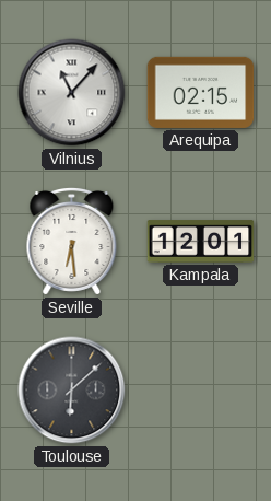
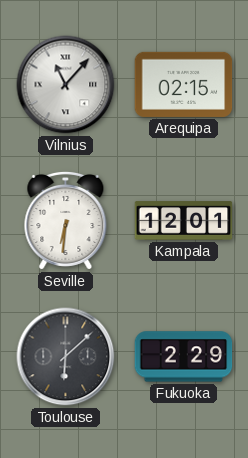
Seville: 6:29 -> 6:31
Fukuoka: none -> 2:29
